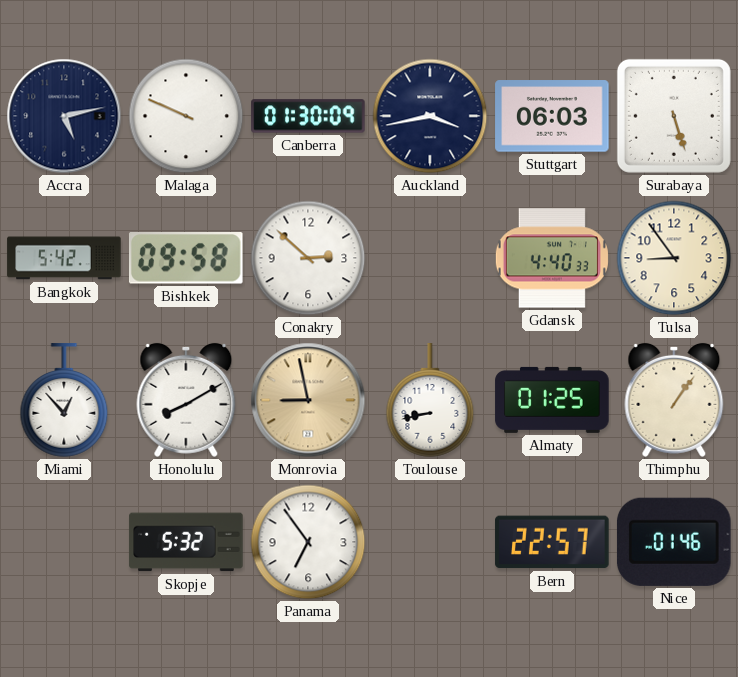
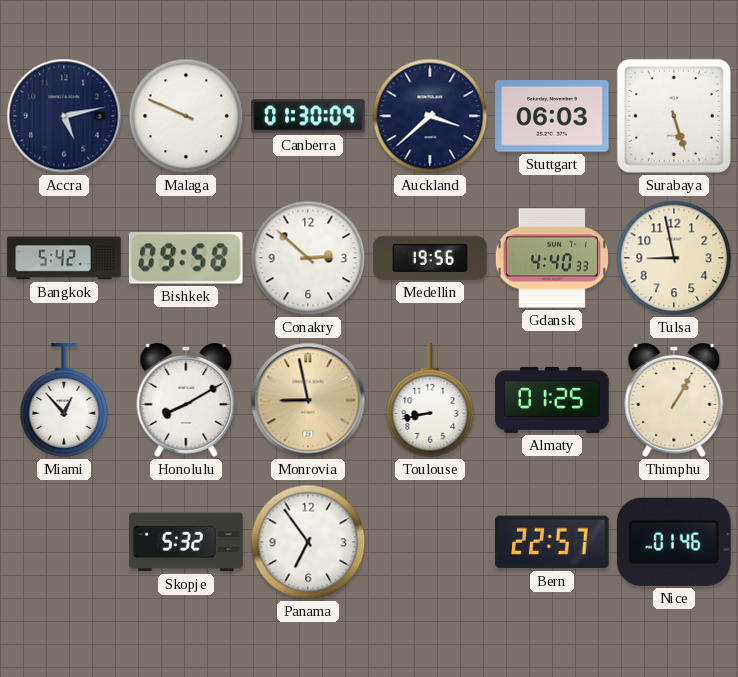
Auckland: 3:43 -> 3:38
Medellin: none -> 19:56
Tulsa: 8:54 -> 8:58
Thimphu: 1:06 -> 1:05
